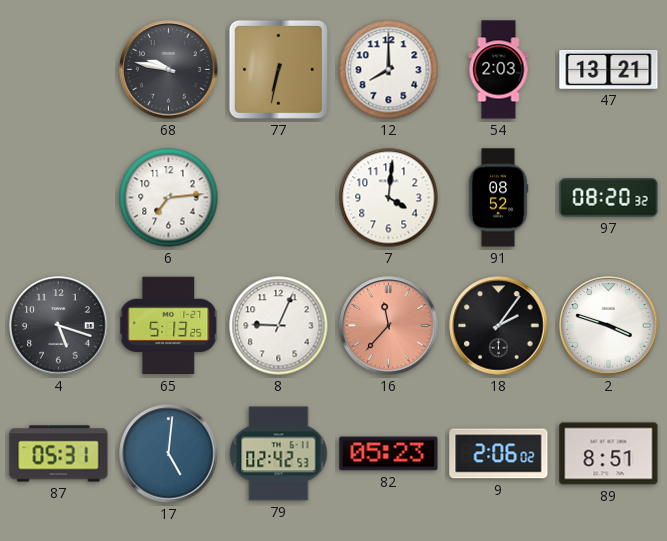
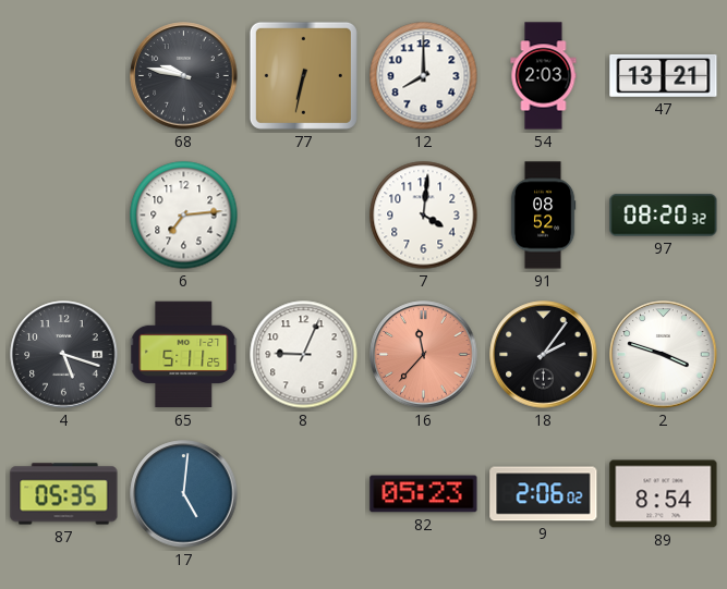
65: 5:13 -> 5:11
87: 05:31 -> 05:35
79: 02:42 -> none
89: 8:51 -> 8:54
